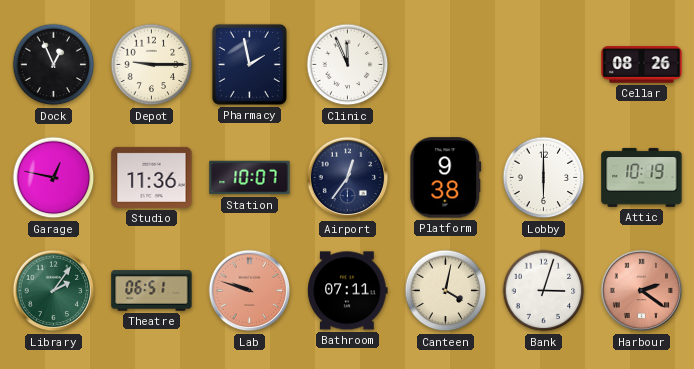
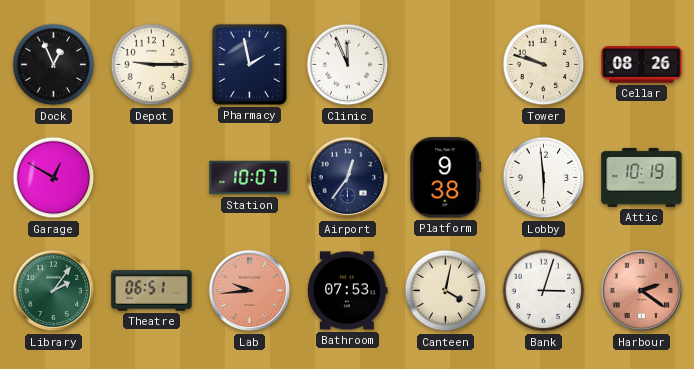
Tower: none -> 9:48
Garage: 12:47 -> 12:50
Studio: 11:36 -> none
Lobby: 6:00 -> 5:59
Lab: 9:48 -> 9:44
Bathroom: 07:11 -> 07:53
